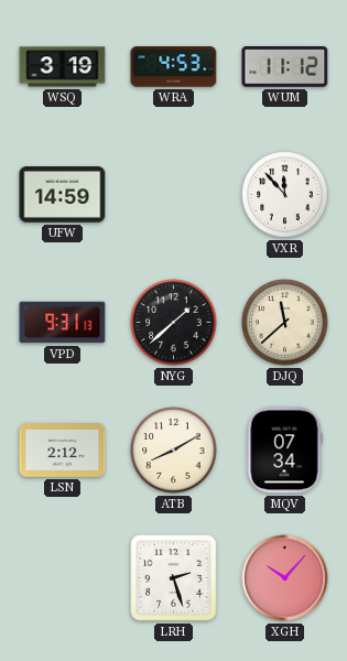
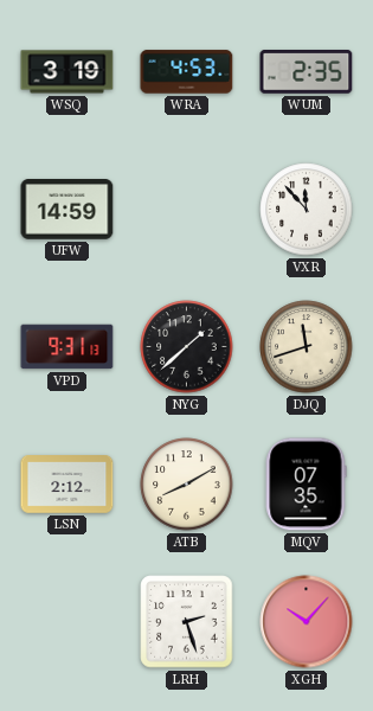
WUM: 11:12 -> 2:35
DJQ: 11:38 -> 11:42
MQV: 07:34 -> 07:35
